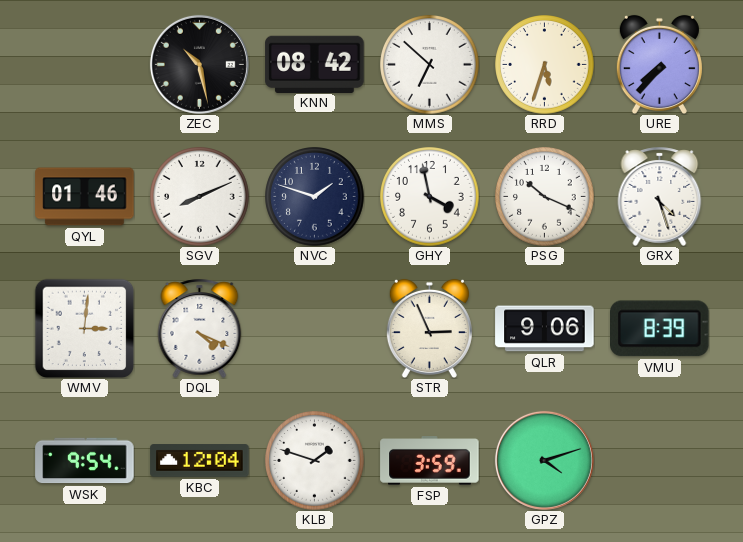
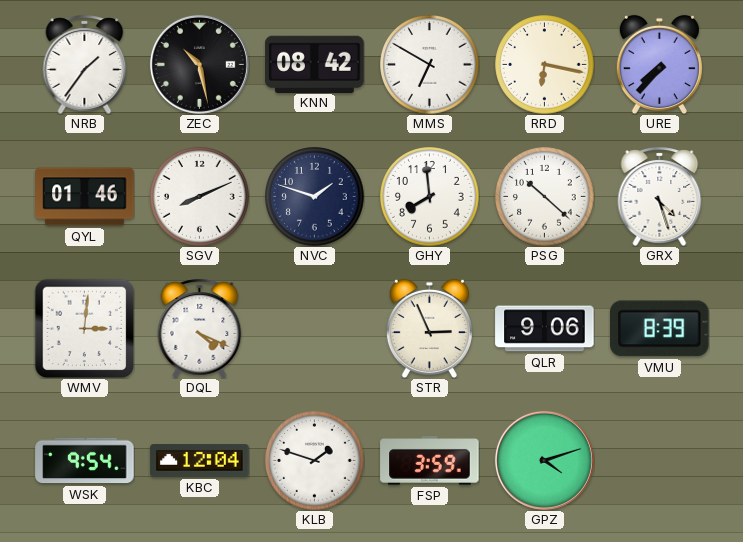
NRB: none -> 1:36
MMS: 6:52 -> 6:50
RRD: 5:33 -> 6:17
GHY: 3:58 -> 7:59
PSG: 10:19 -> 10:22
